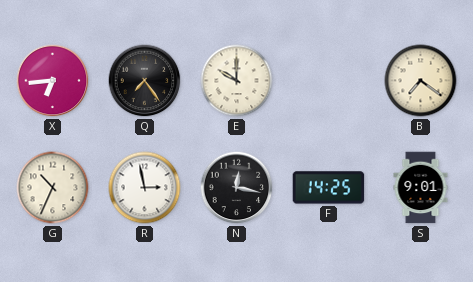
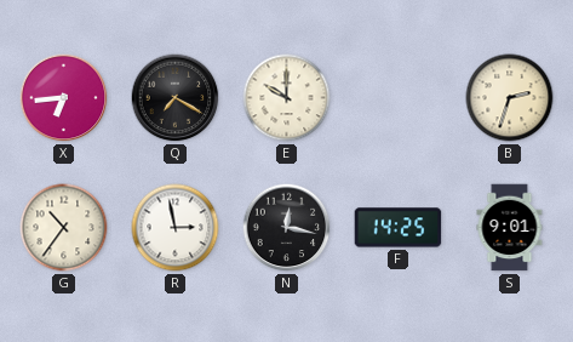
Q: 7:24 -> 7:20
B: 7:21 -> 2:33
G: 10:34 -> 10:36
